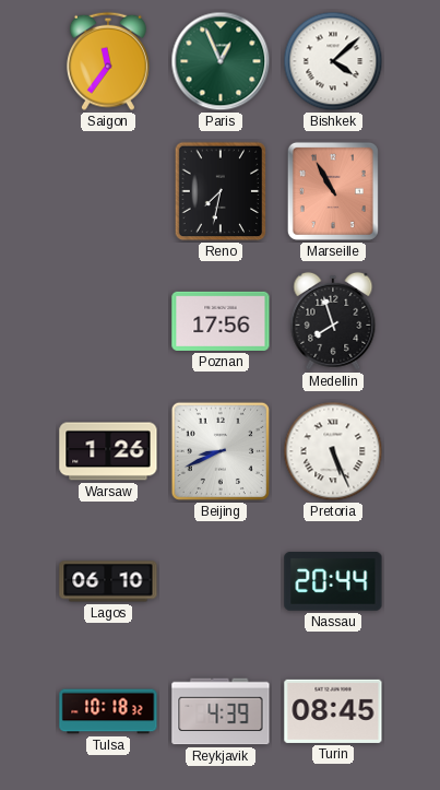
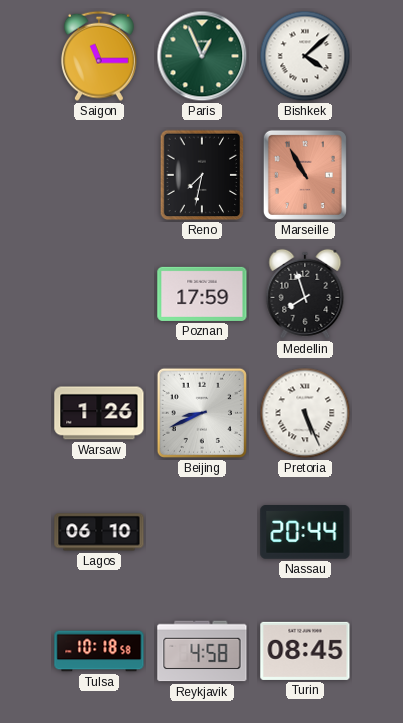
Saigon: 11:36 -> 11:15
Poznan: 17:56 -> 17:59
Tulsa: 10:18:32 -> 10:18:58
Reykjavik: 4:39 -> 4:58
